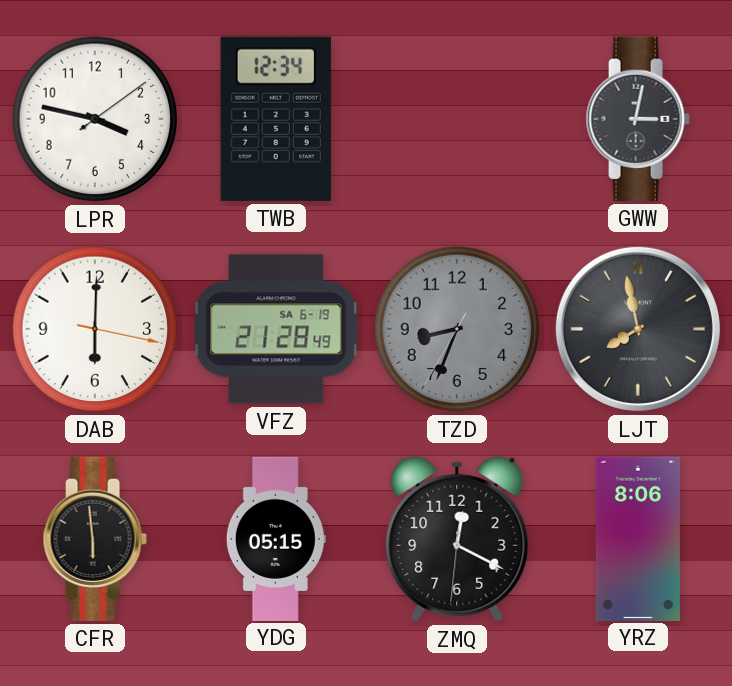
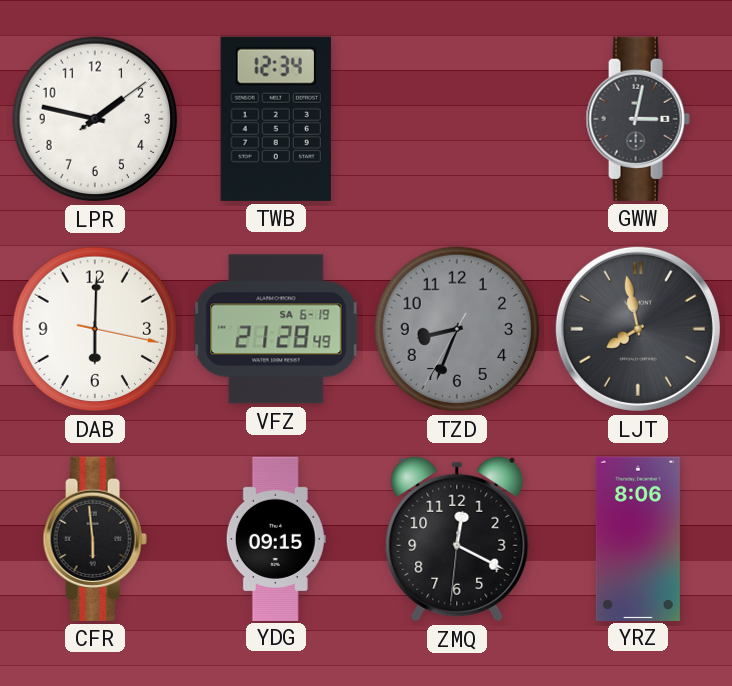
LPR: 3:47 -> 1:47
YDG: 05:15 -> 09:15
